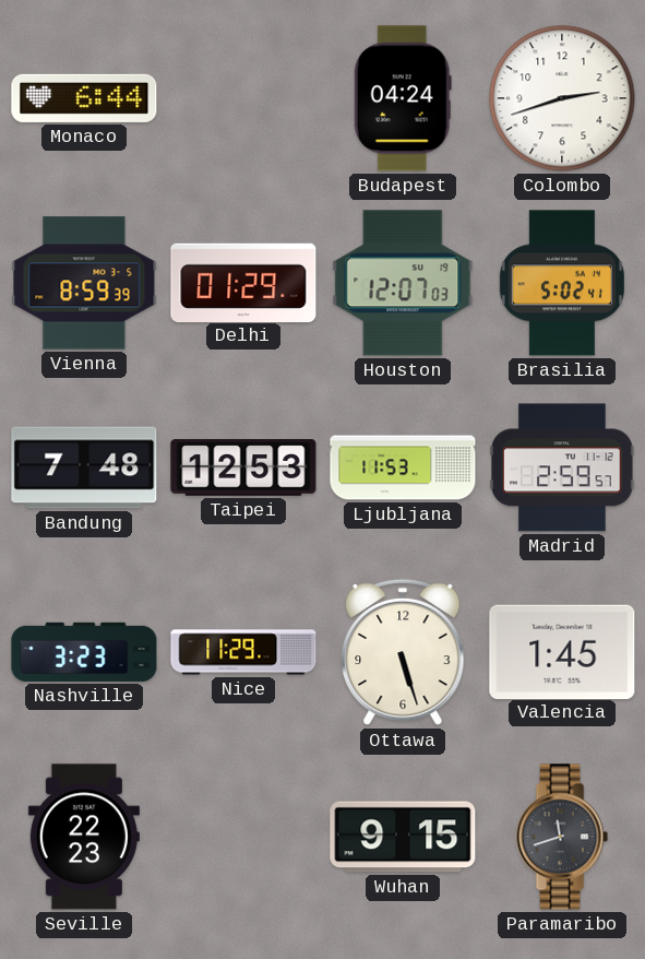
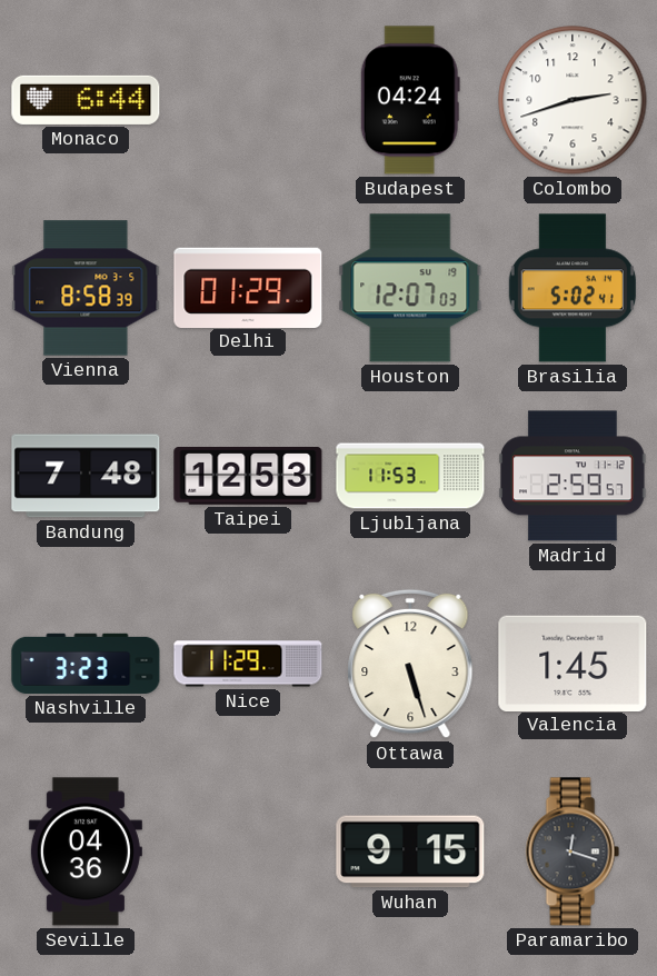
Vienna: 8:59 -> 8:58
Seville: 22:23 -> 04:36
Paramaribo: 11:42 -> 12:18
